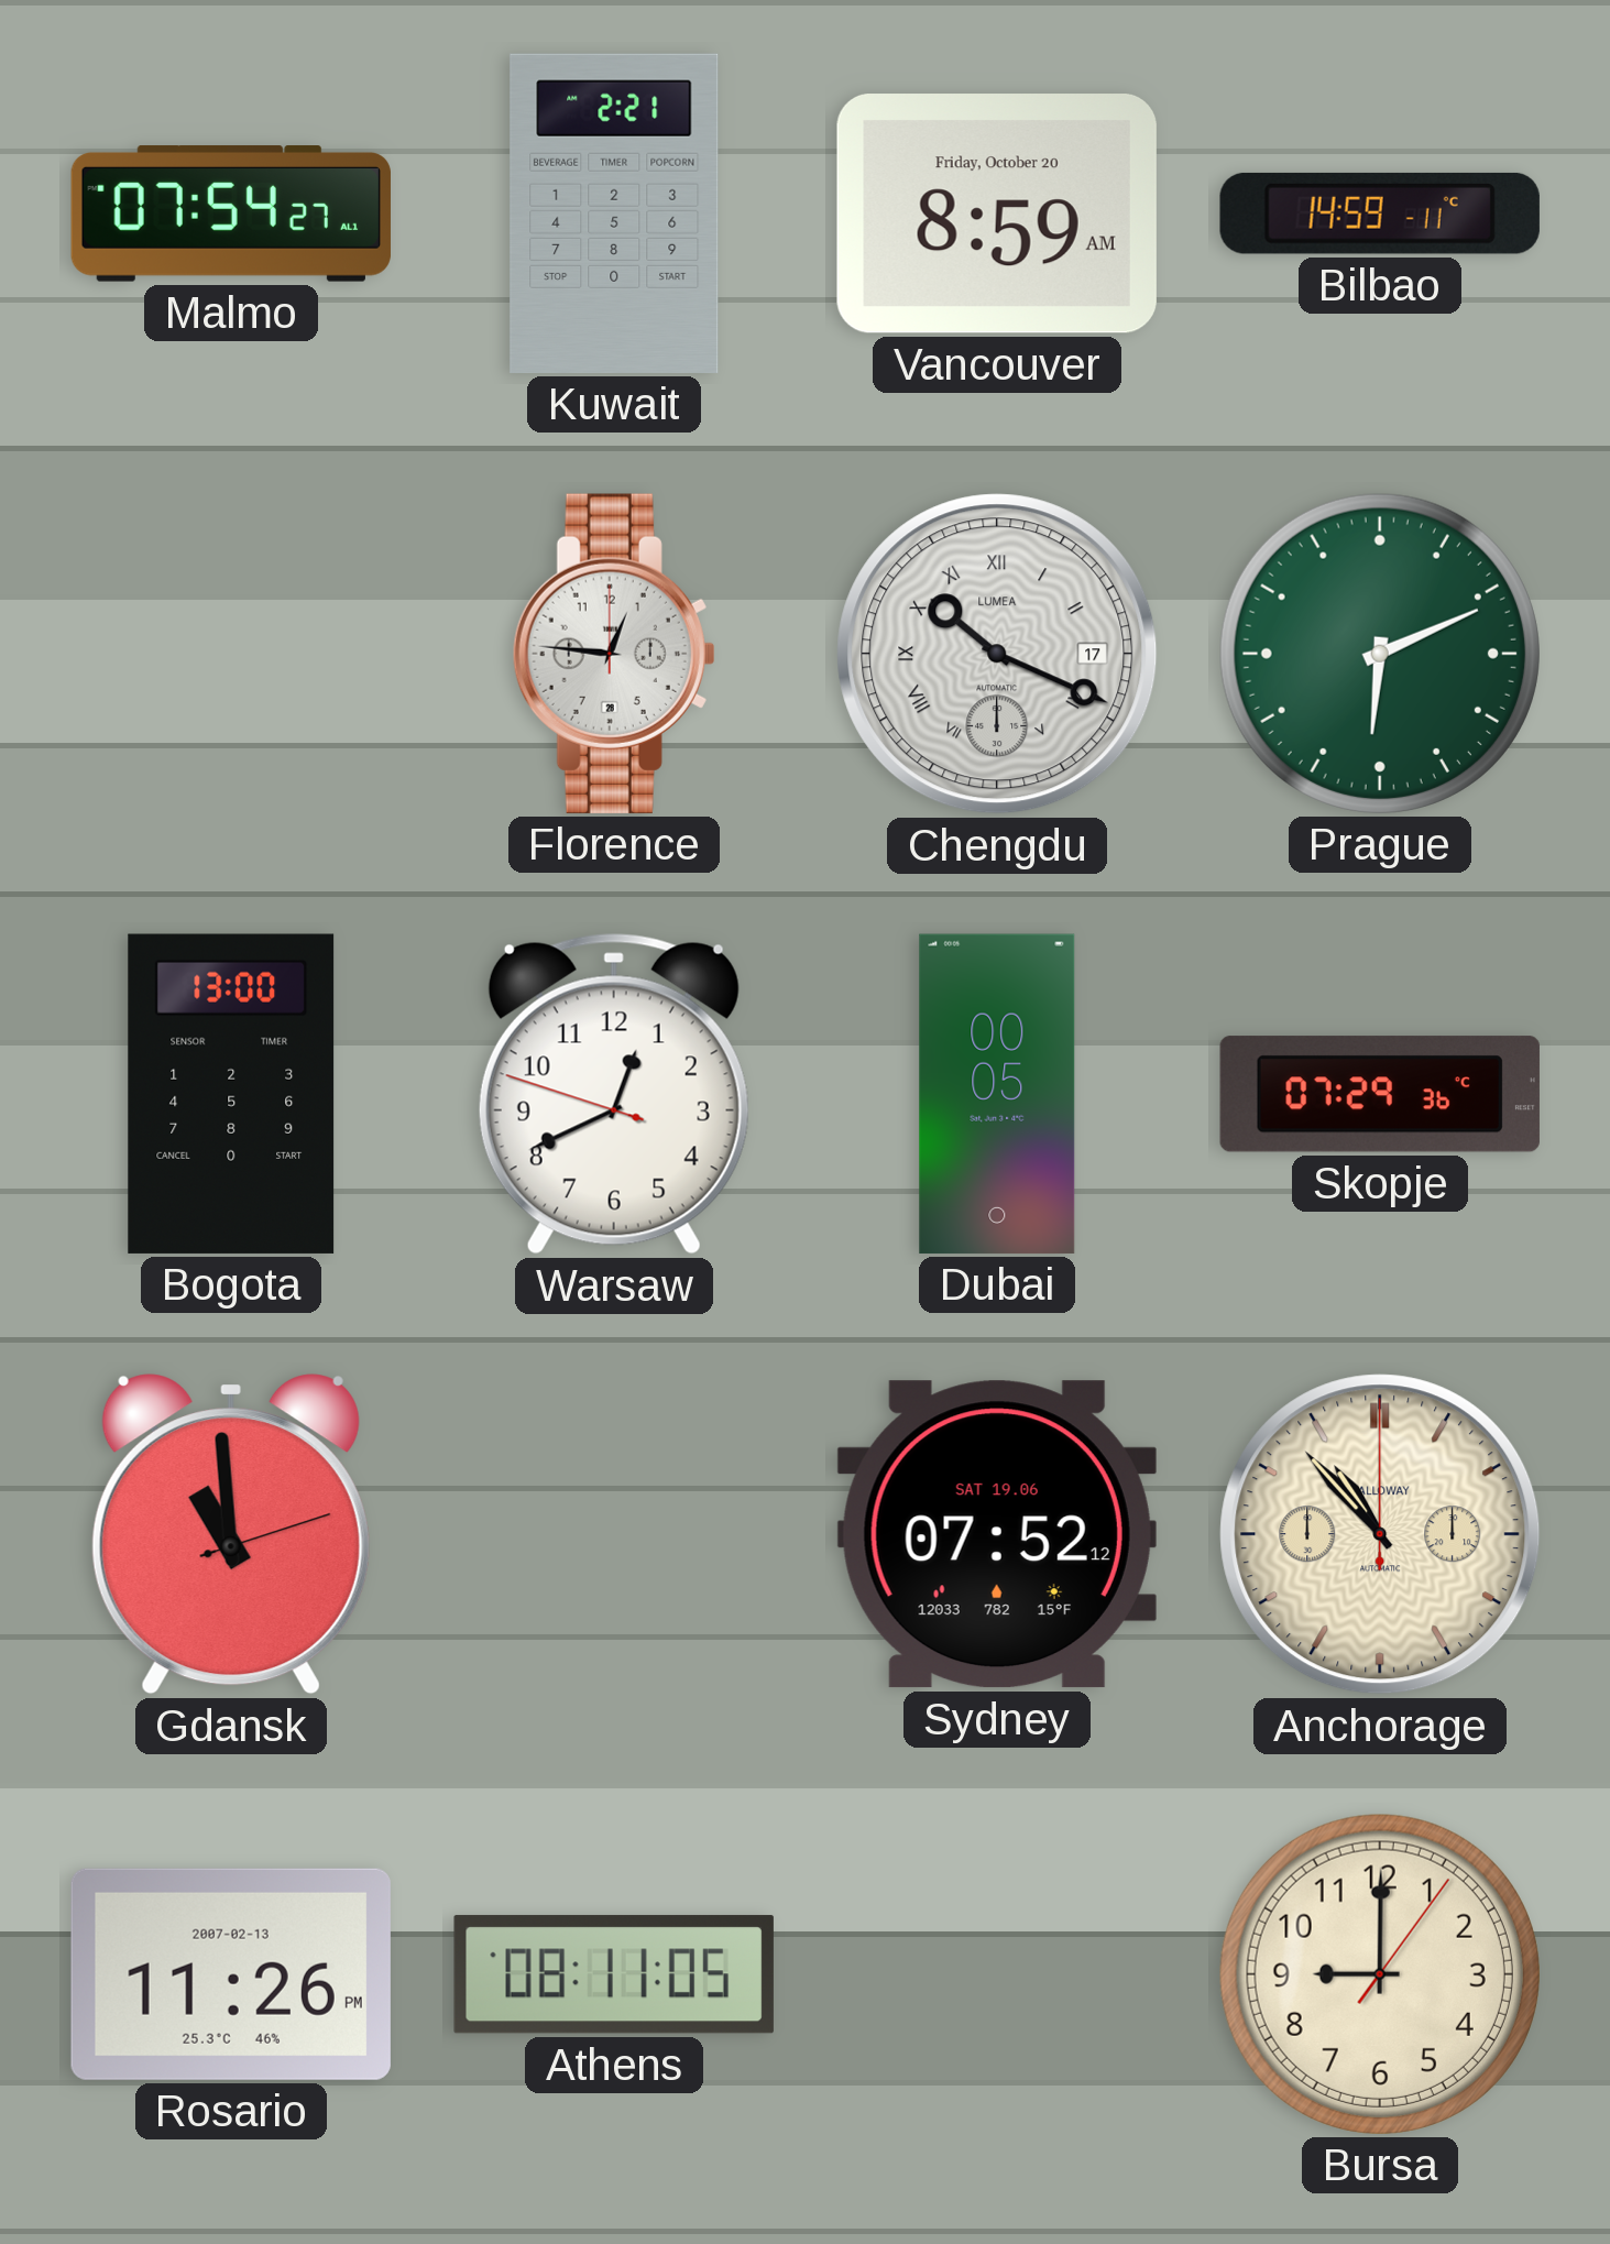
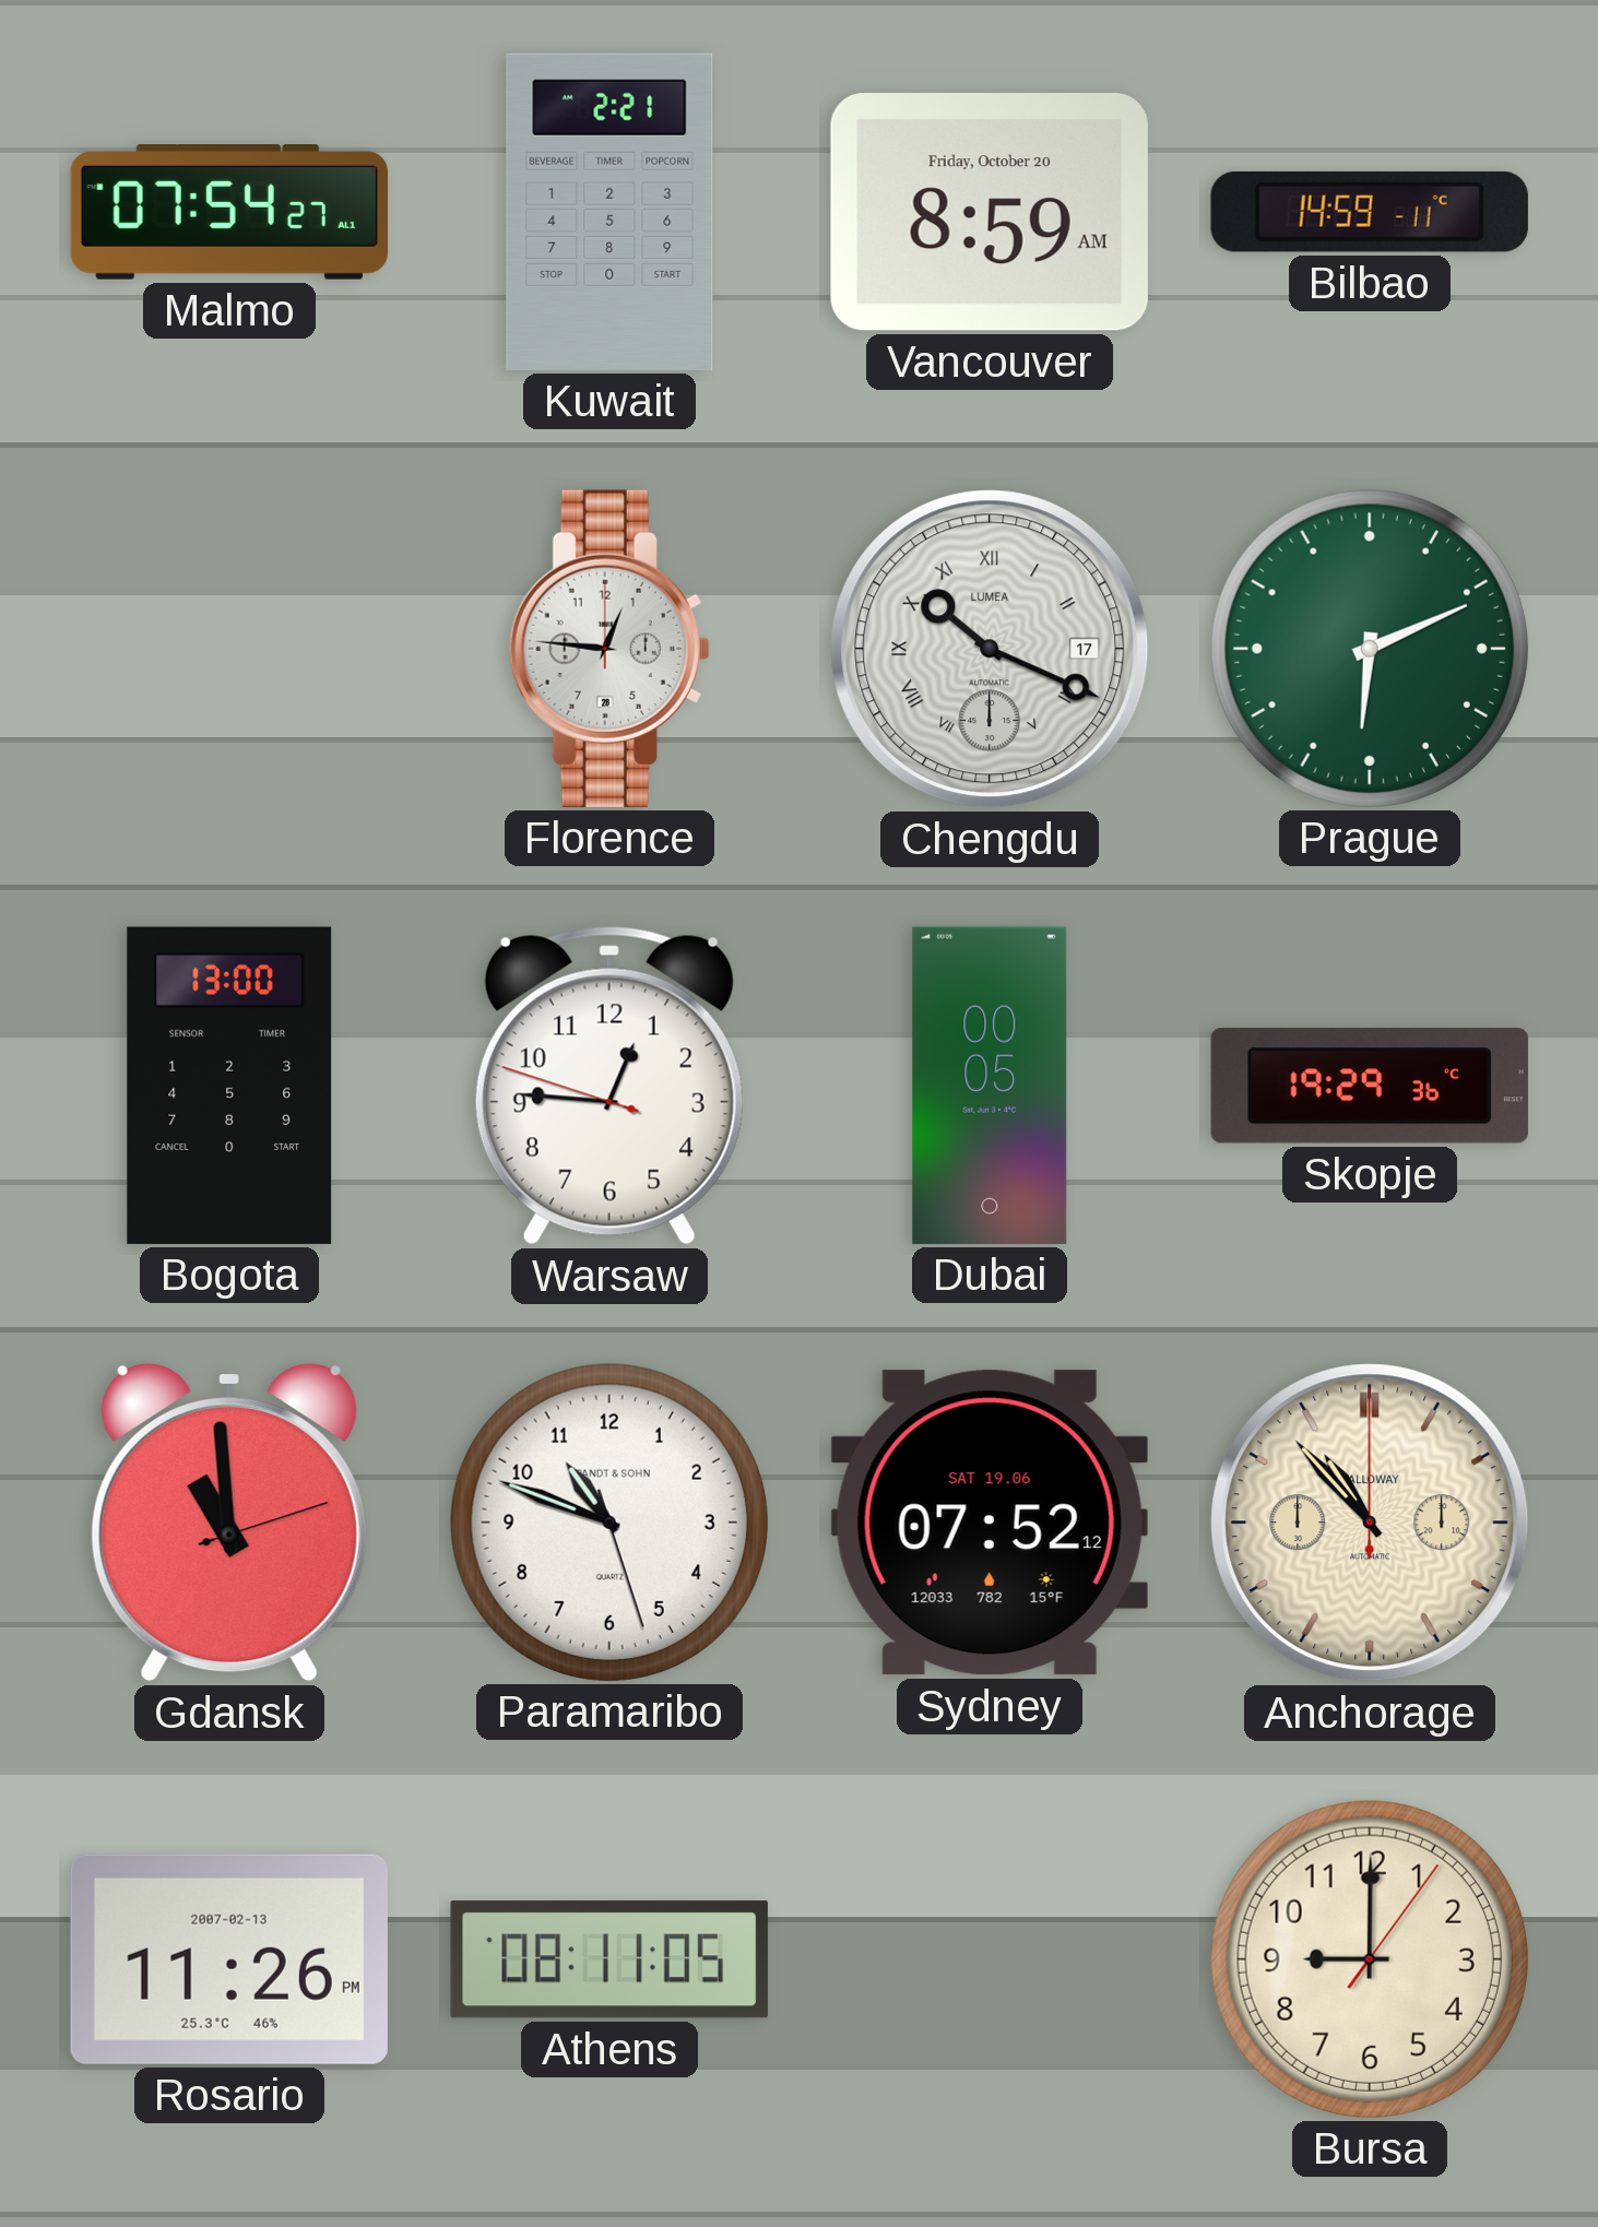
Warsaw: 12:40 -> 12:45
Skopje: 07:29 -> 19:29
Paramaribo: none -> 10:48
